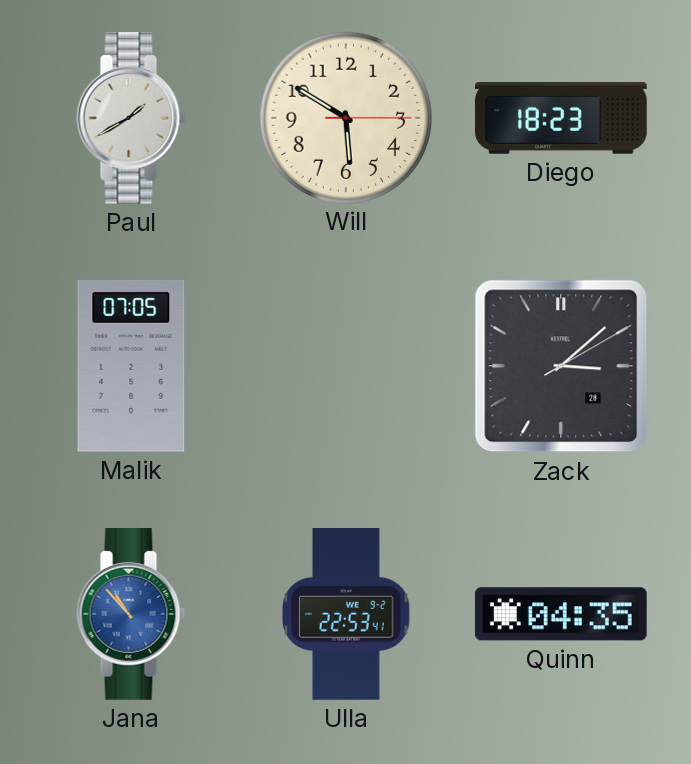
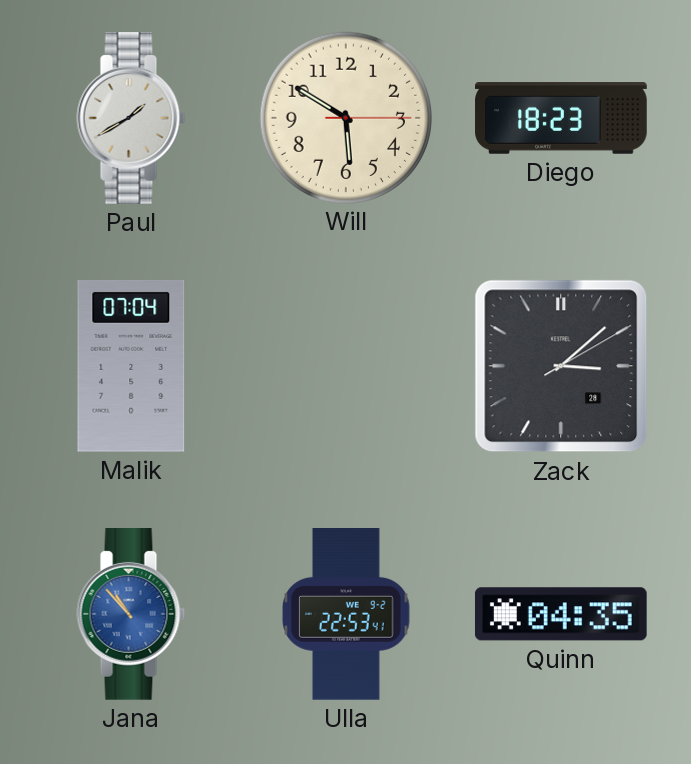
Malik: 07:05 -> 07:04
